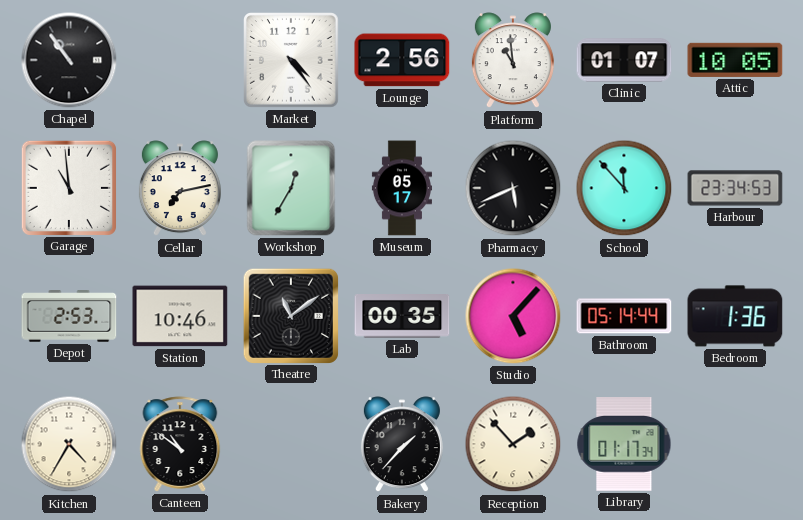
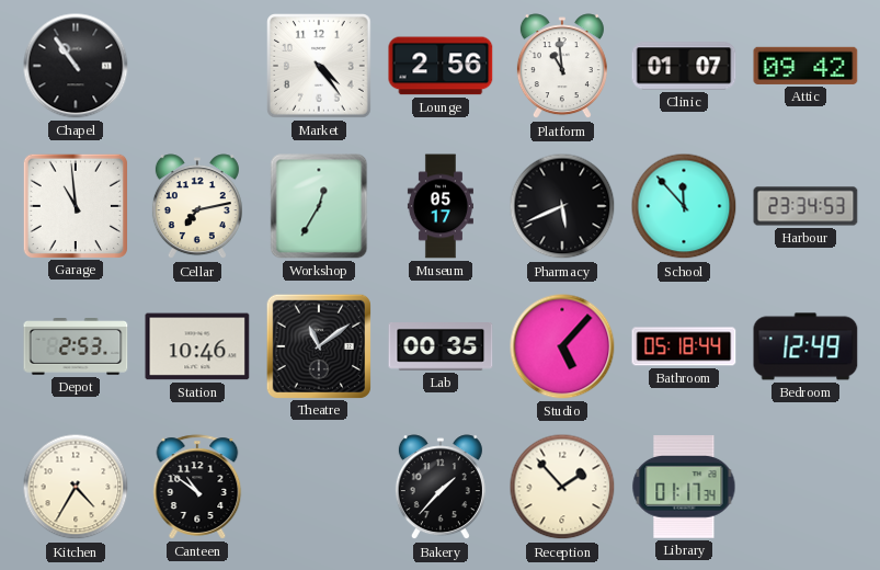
Attic: 10:05 -> 09:42
Bathroom: 05:14 -> 05:18
Bedroom: 1:36 -> 12:49
